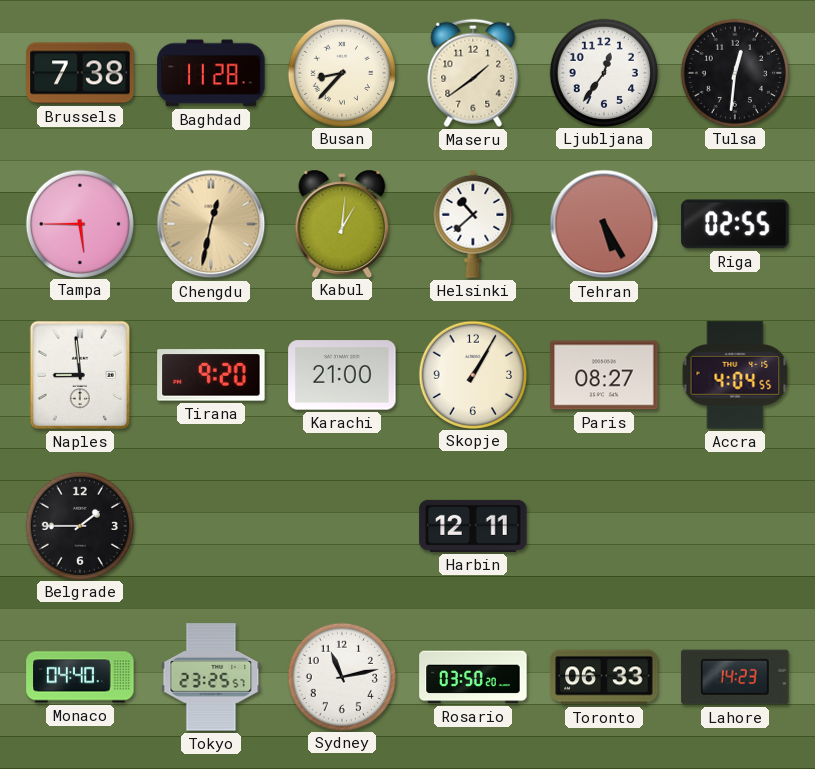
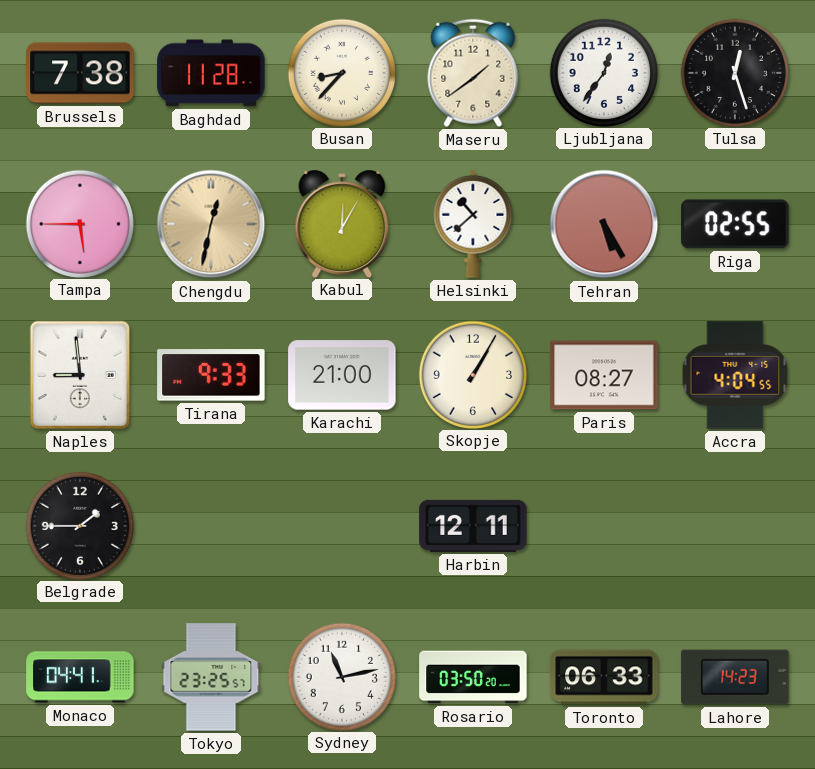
Tulsa: 12:31 -> 12:27
Kabul: 1:01 -> 12:05
Tirana: 9:20 -> 9:33
Monaco: 04:40 -> 04:41
